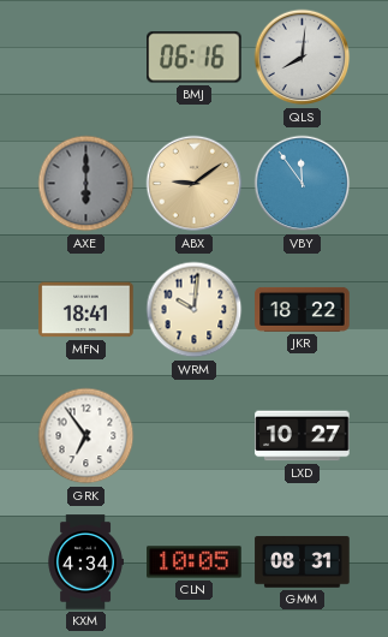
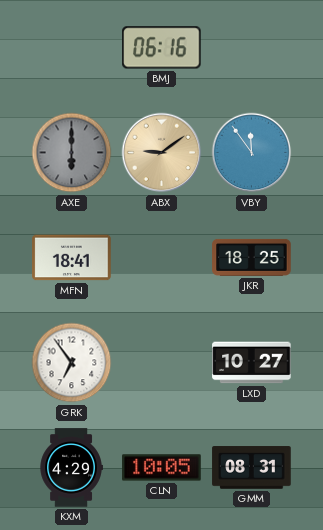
QLS: 8:01 -> none
WRM: 10:01 -> none
JKR: 18:22 -> 18:25
KXM: 4:34 -> 4:29
